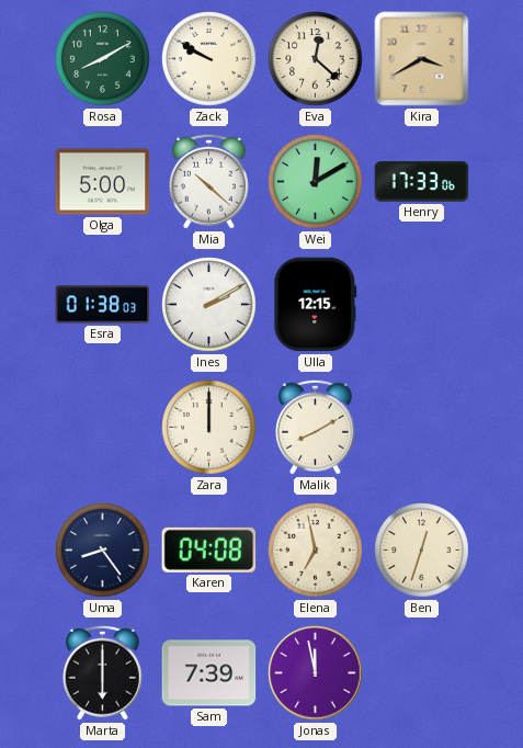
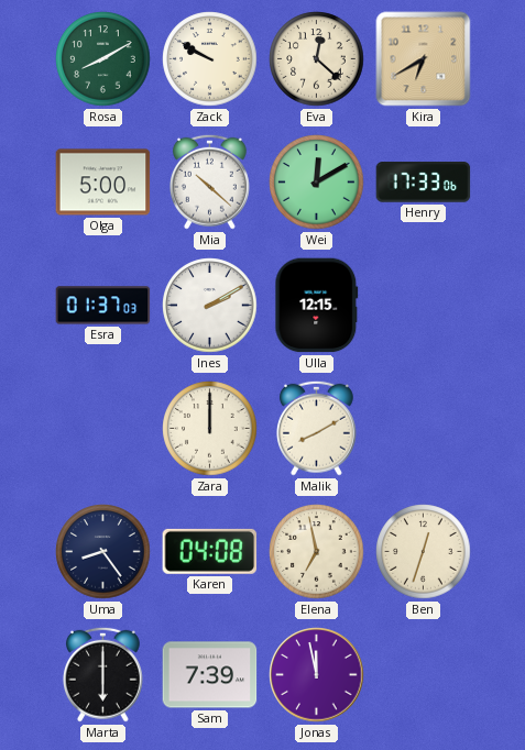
Kira: 3:40 -> 6:40
Esra: 01:38 -> 01:37
